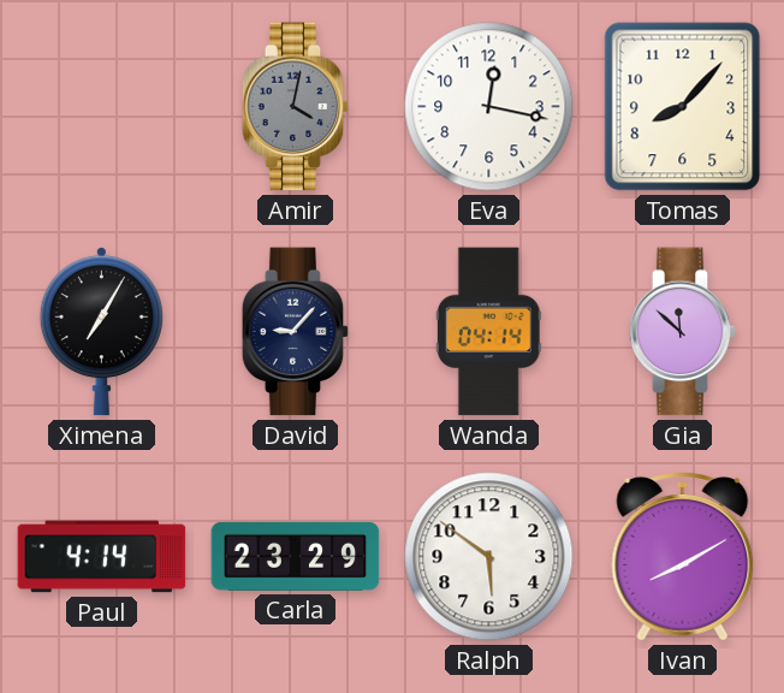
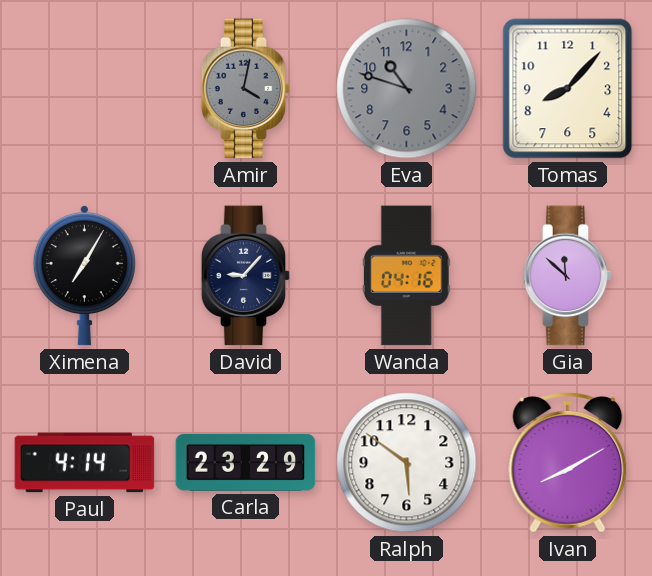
Eva: 12:17 -> 10:48
Eva dial: white -> grey
Wanda: 04:14 -> 04:16
